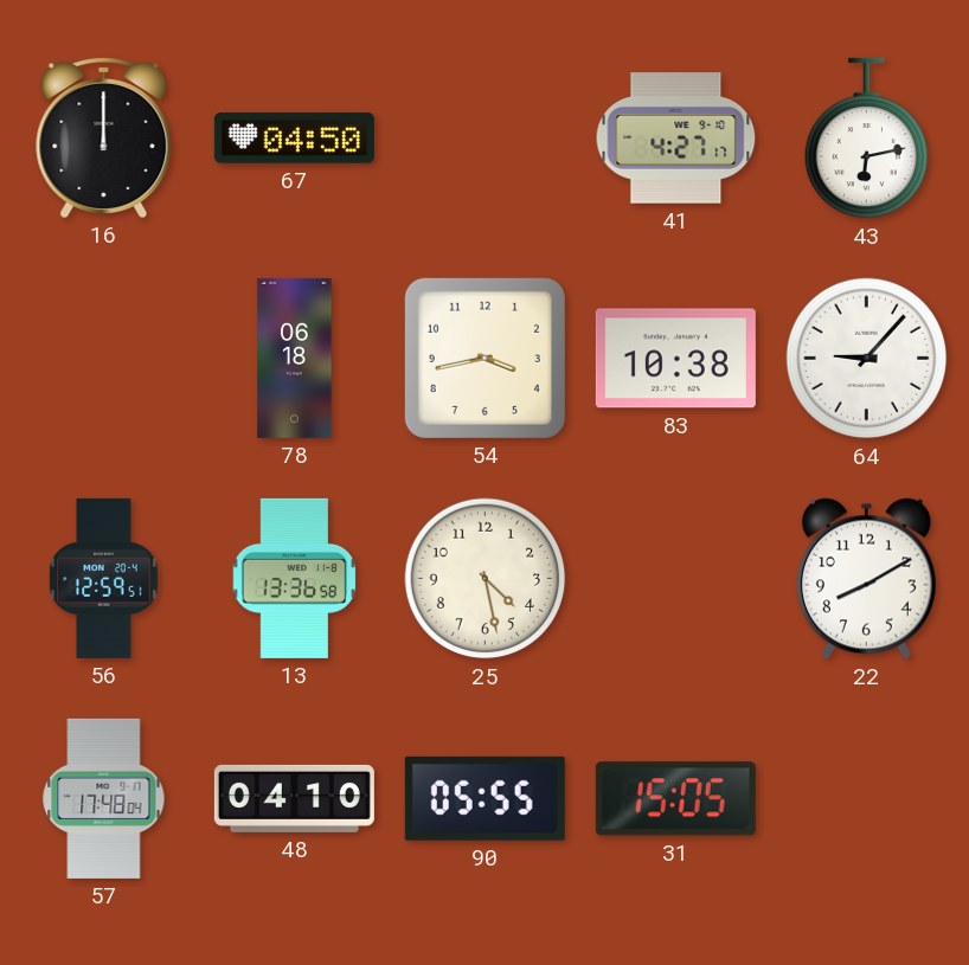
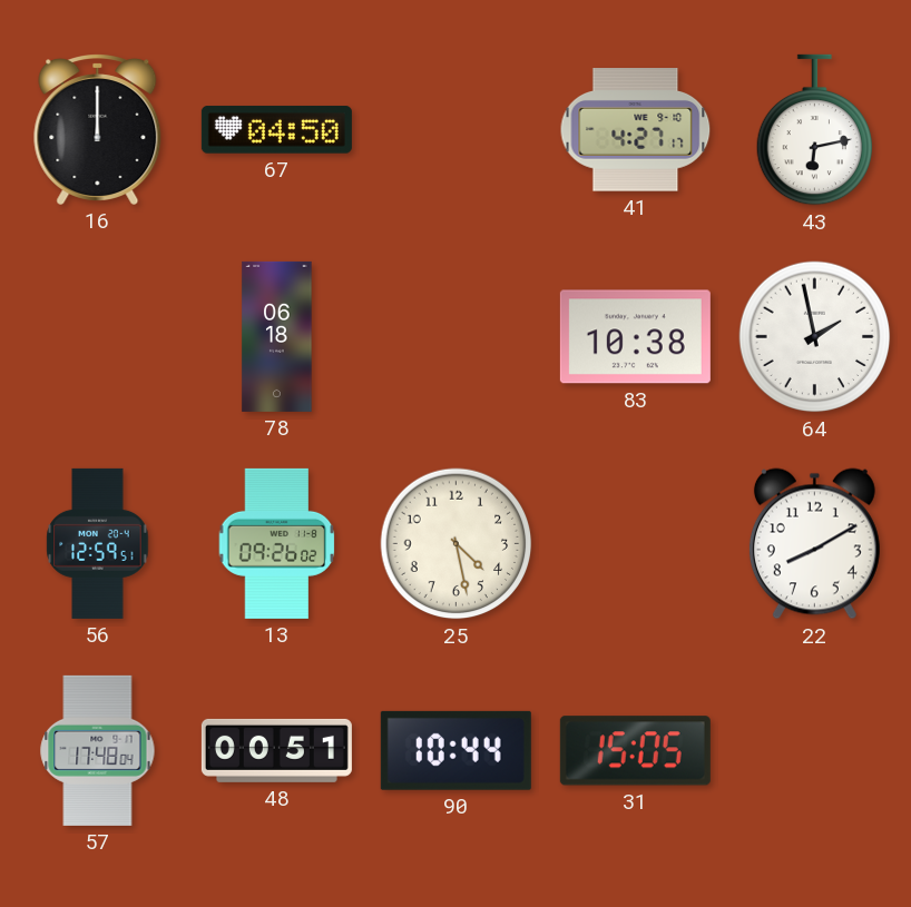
54: 3:43 -> none
64: 9:07 -> 1:58
13: 13:36 -> 09:26
48: 04:10 -> 00:51
90: 05:55 -> 10:44
